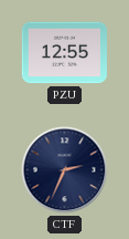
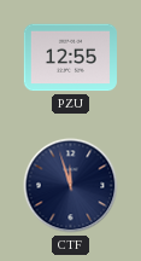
CTF: 2:34 -> 11:57
